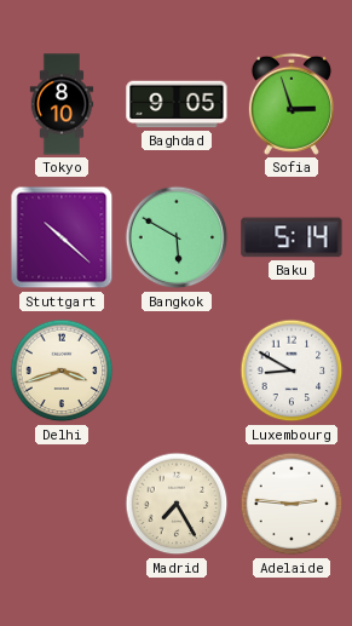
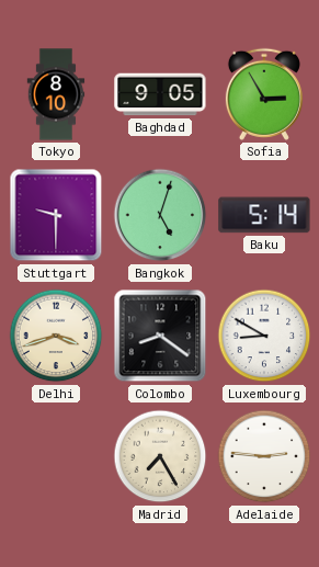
Sofia: 2:57 -> 2:55
Stuttgart: 10:22 -> 9:30
Bangkok: 5:50 -> 5:03
Colombo: none -> 8:21
